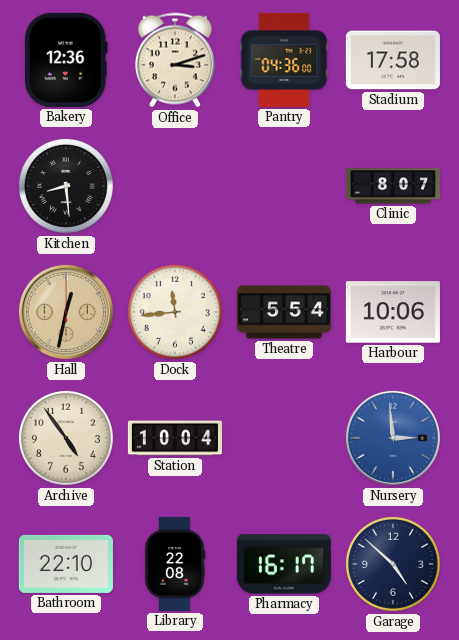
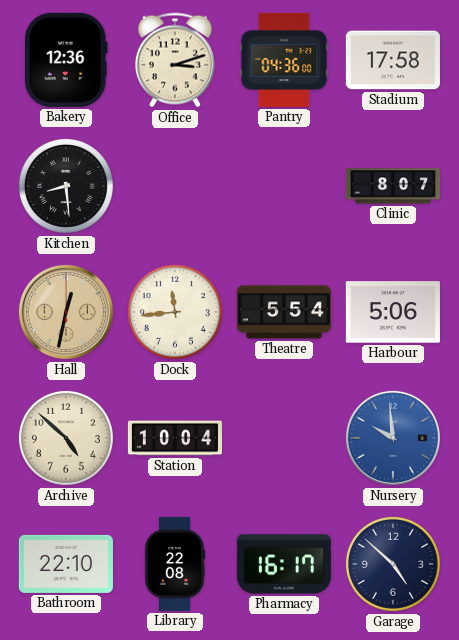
Harbour: 10:06 -> 5:06
Archive: 4:54 -> 4:52
Nursery: 2:59 -> 9:59
